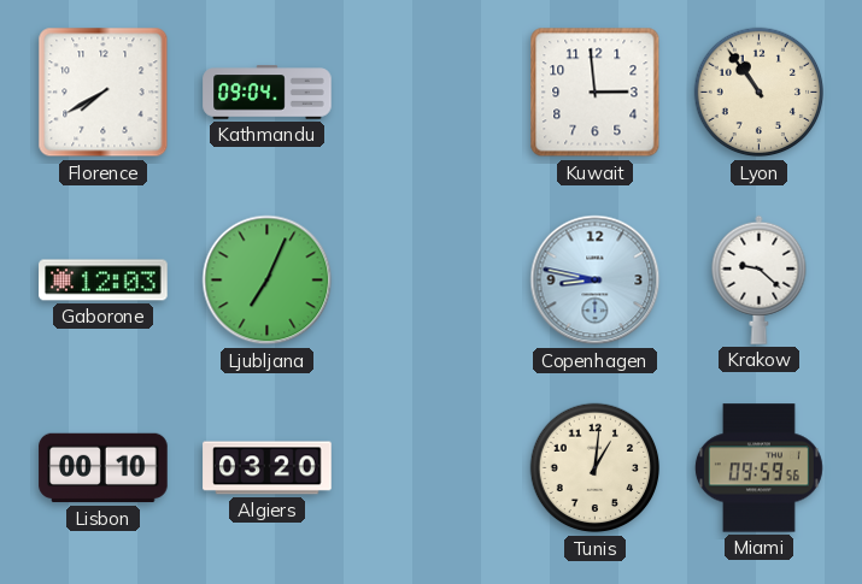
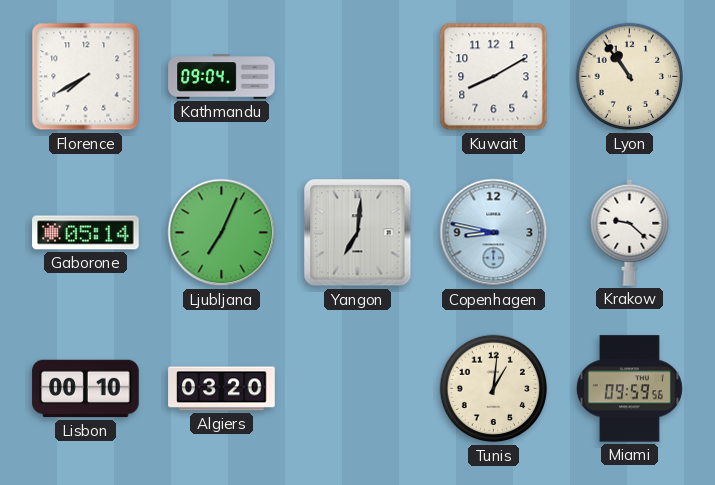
Kuwait: 2:59 -> 8:10
Gaborone: 12:03 -> 05:14
Yangon: none -> 7:01
